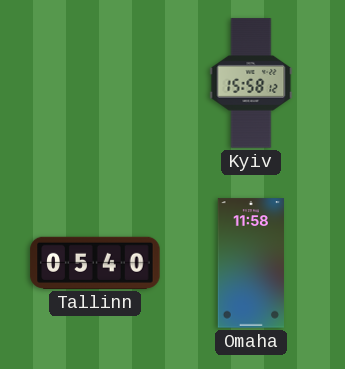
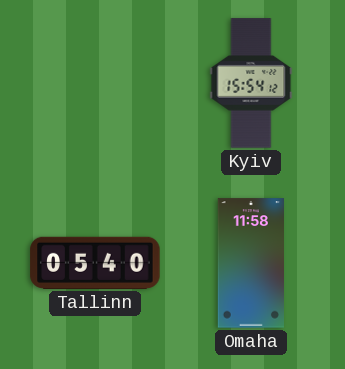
Kyiv: 15:58 -> 15:54
